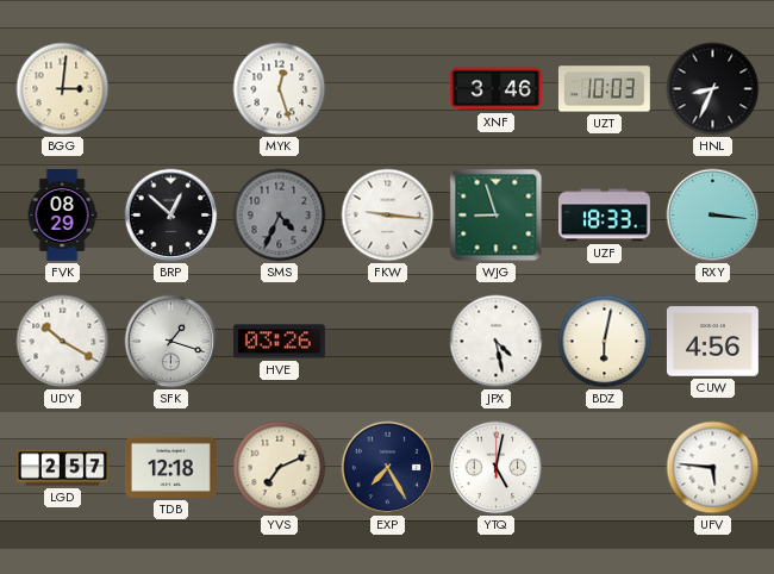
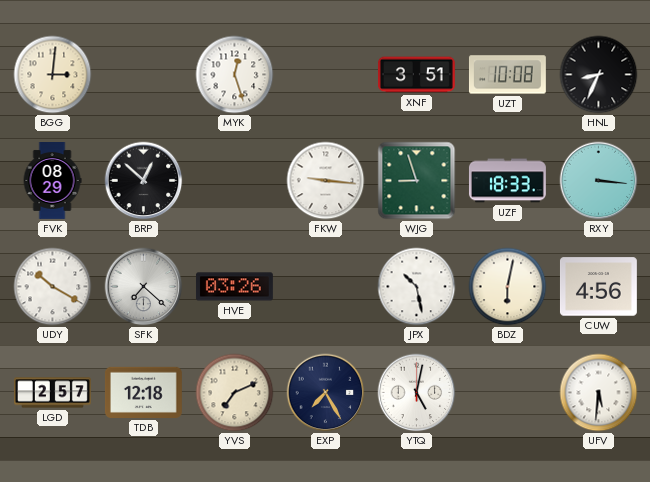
XNF: 3:46 -> 3:51
UZT: 10:03 -> 10:08
SMS: 4:34 -> none
SFK: 1:18 -> 7:22
JPX: 4:28 -> 10:28
UFV: 5:46 -> 5:31
